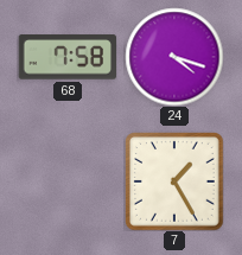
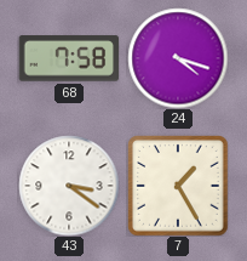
43: none -> 3:21
